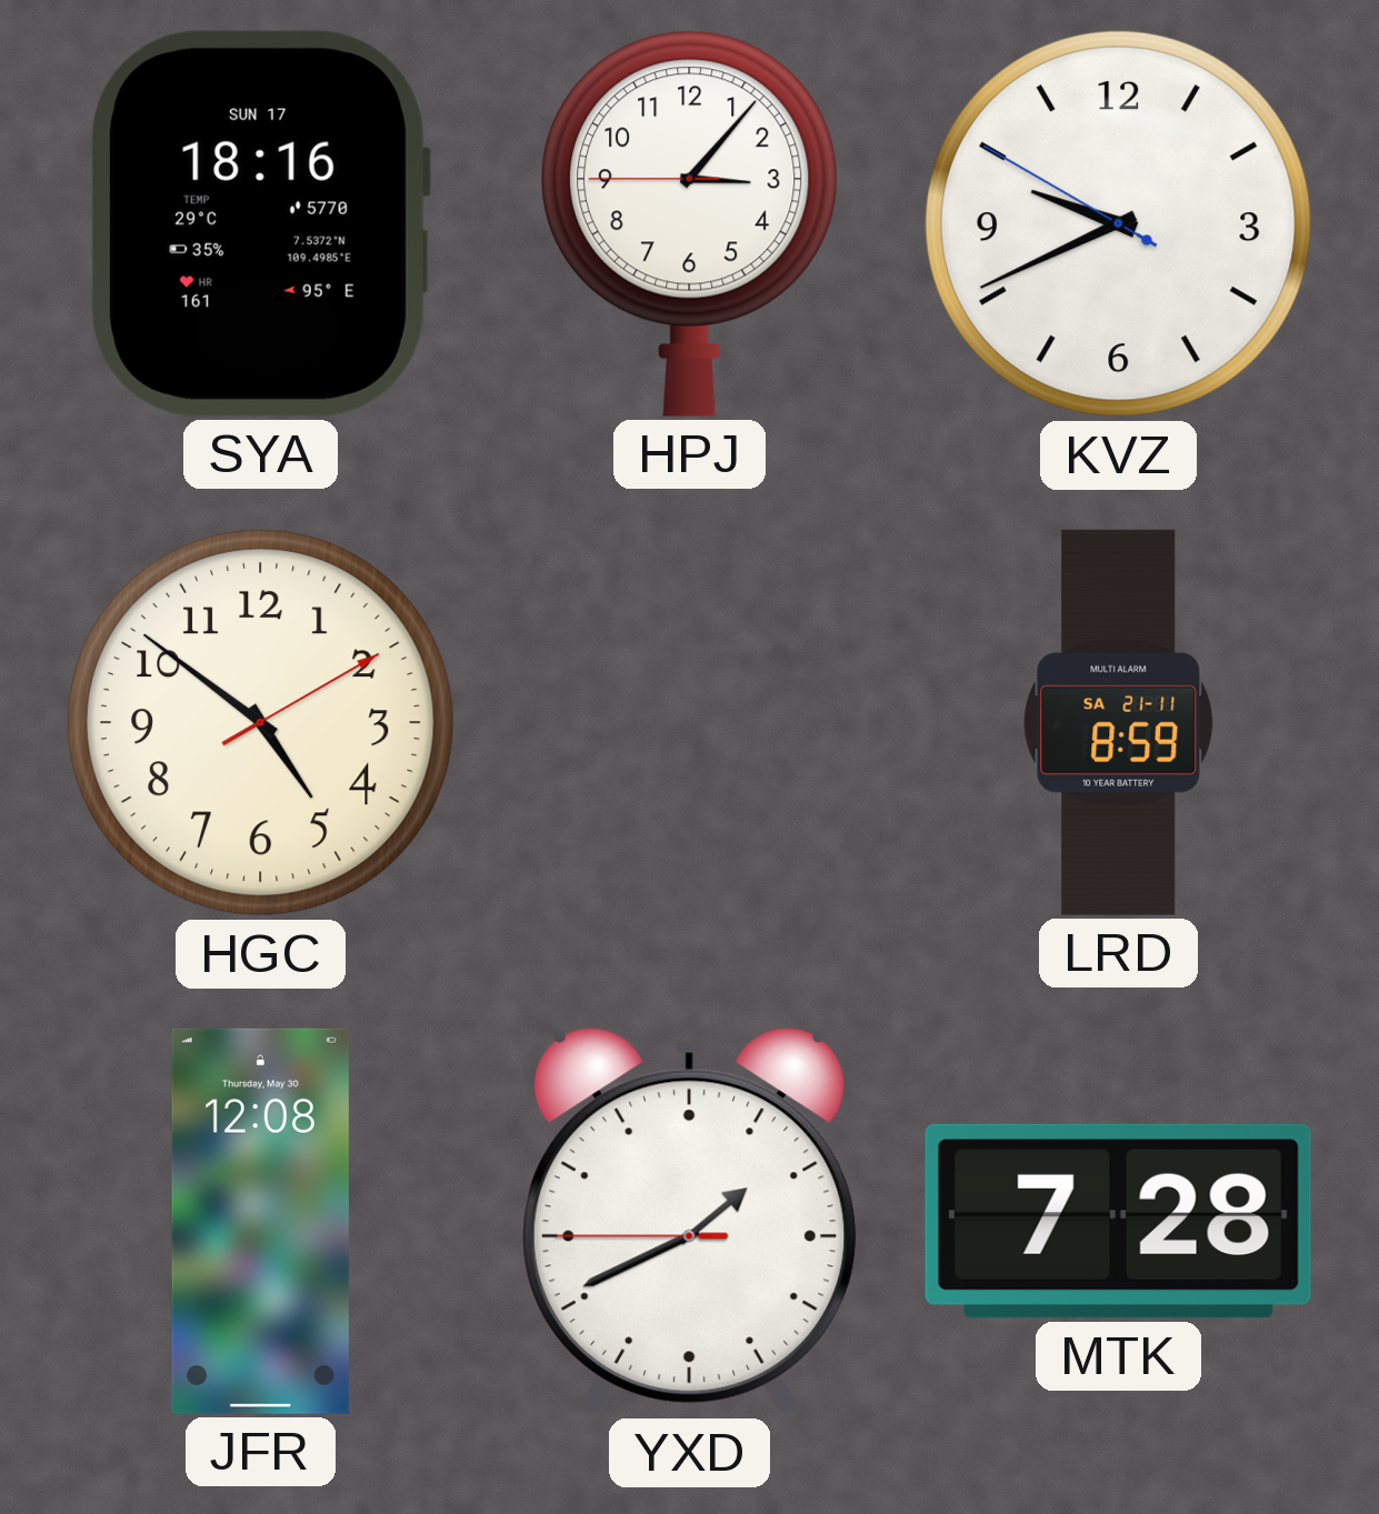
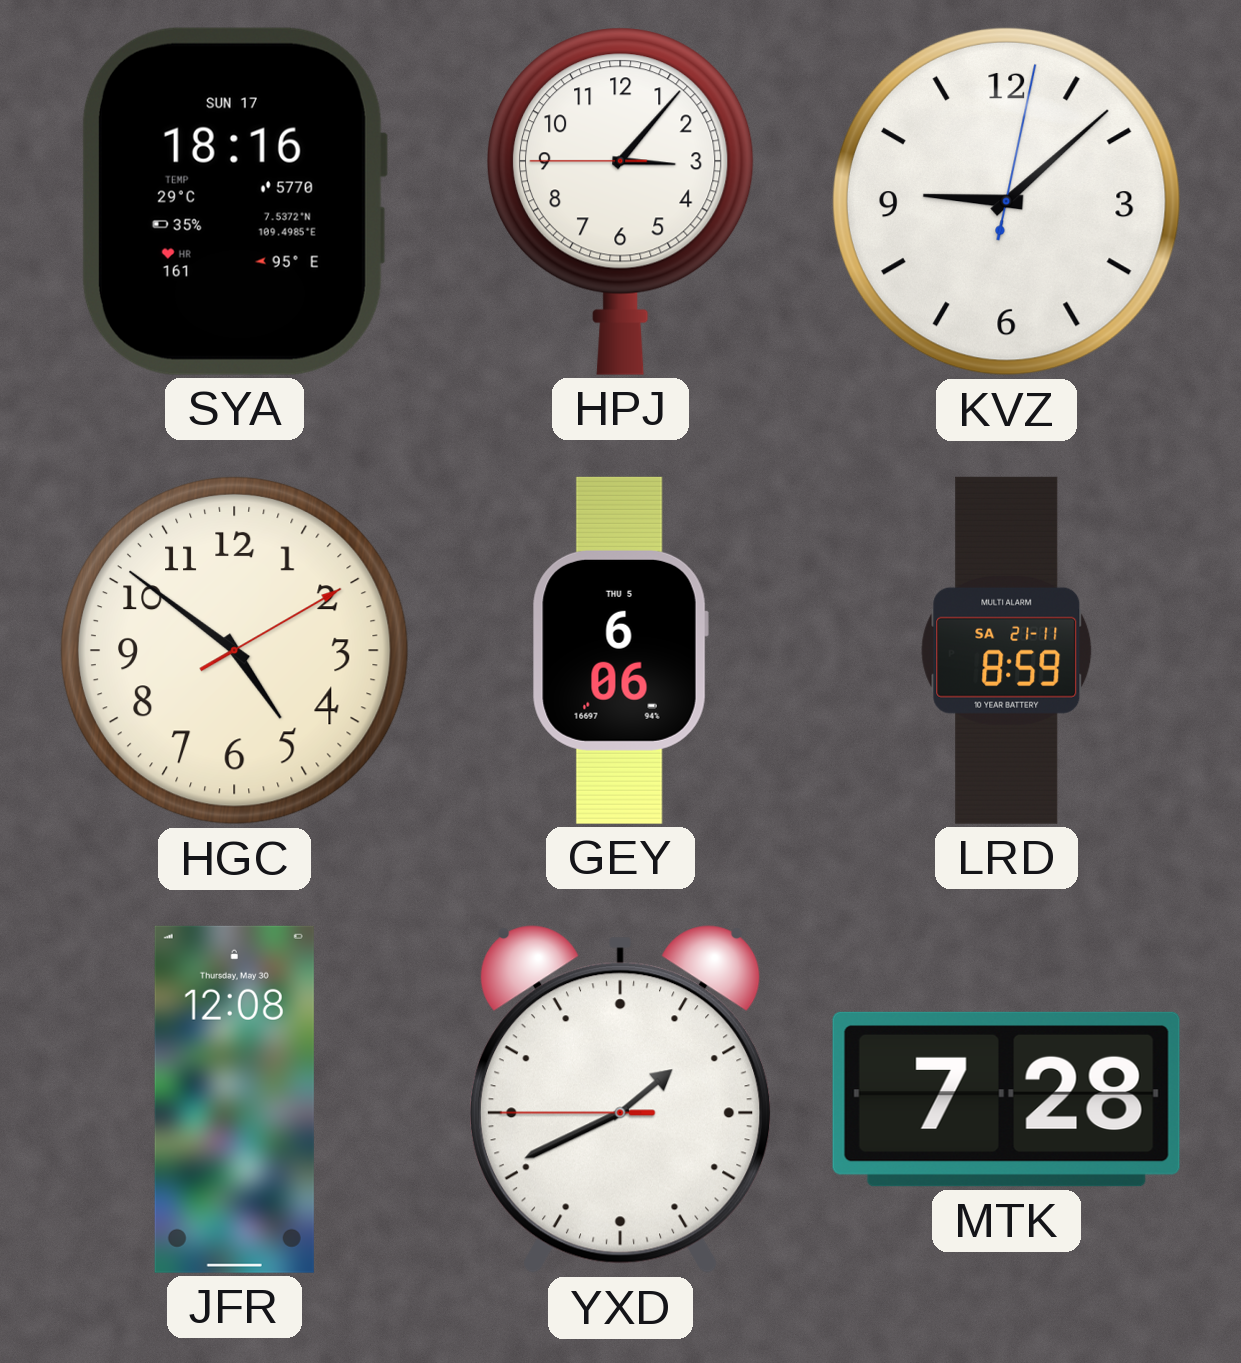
KVZ: 9:40 -> 9:08
GEY: none -> 6:06
